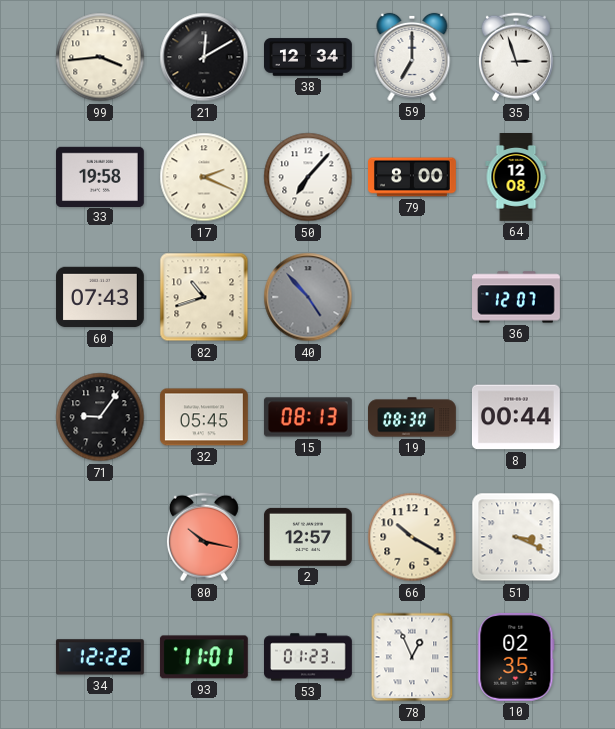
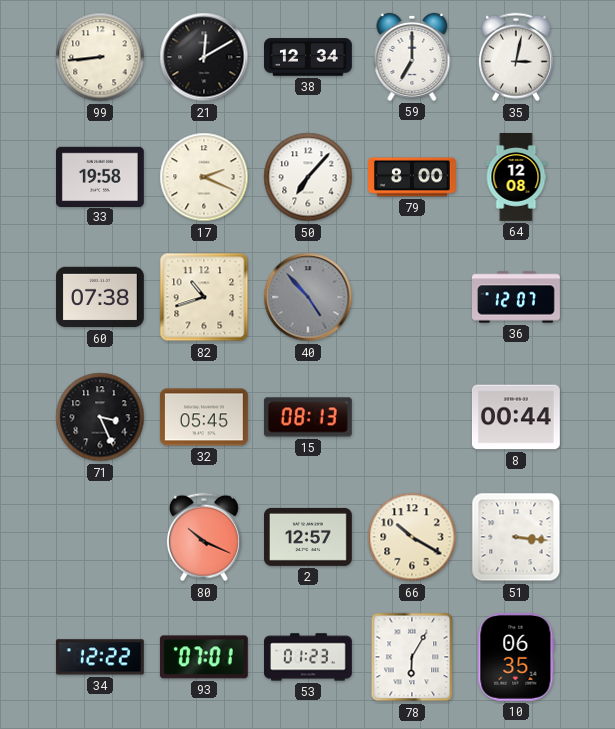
99: 3:44 -> 8:44
35: 2:57 -> 3:02
60: 07:43 -> 07:38
71: 9:06 -> 3:26
19: 08:30 -> none
80: 10:17 -> 10:19
51: 3:19 -> 3:16
93: 11:01 -> 07:01
78: 12:56 -> 6:05
10: 02:35 -> 06:35
